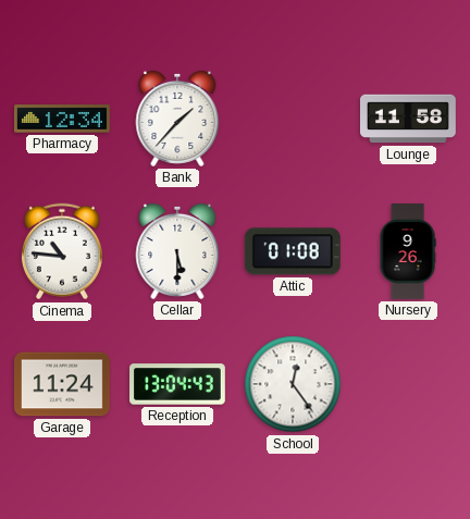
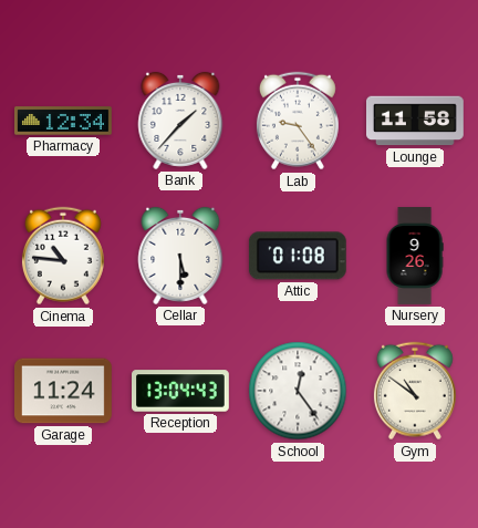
Lab: none -> 9:24
Gym: none -> 10:51
